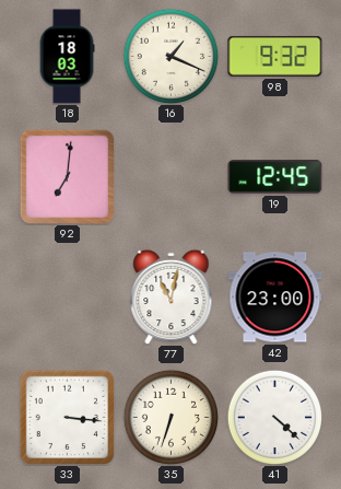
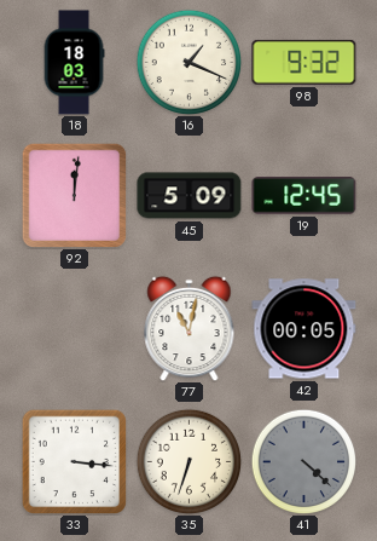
92: 7:01 -> 12:01
45: none -> 5:09
42: 23:00 -> 00:05
41 dial: white -> grey
